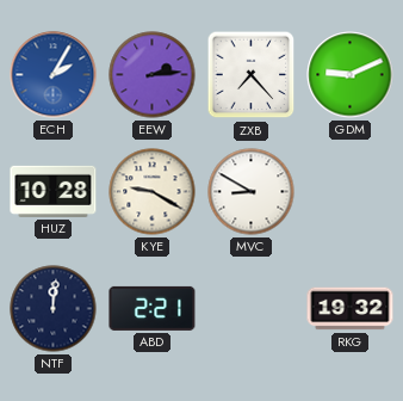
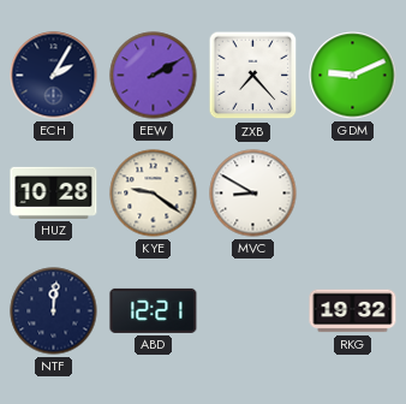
ECH dial: blue -> navy
EEW: 2:14 -> 2:10
KYE: 9:20 -> 9:21
ABD: 2:21 -> 12:21
